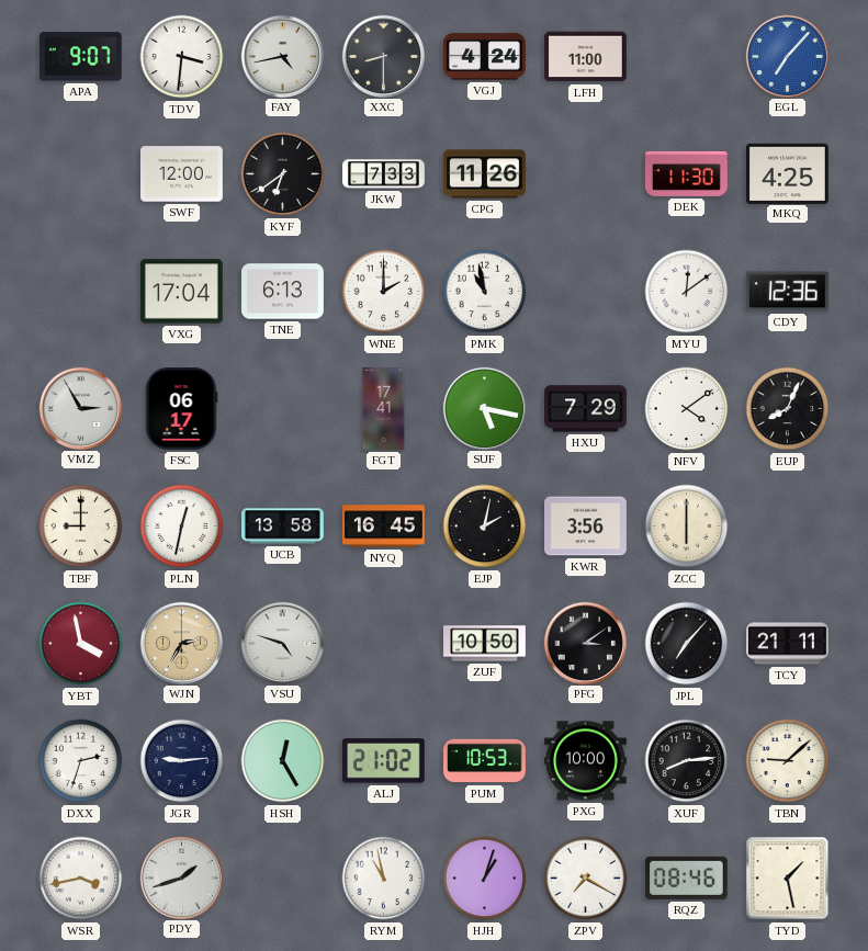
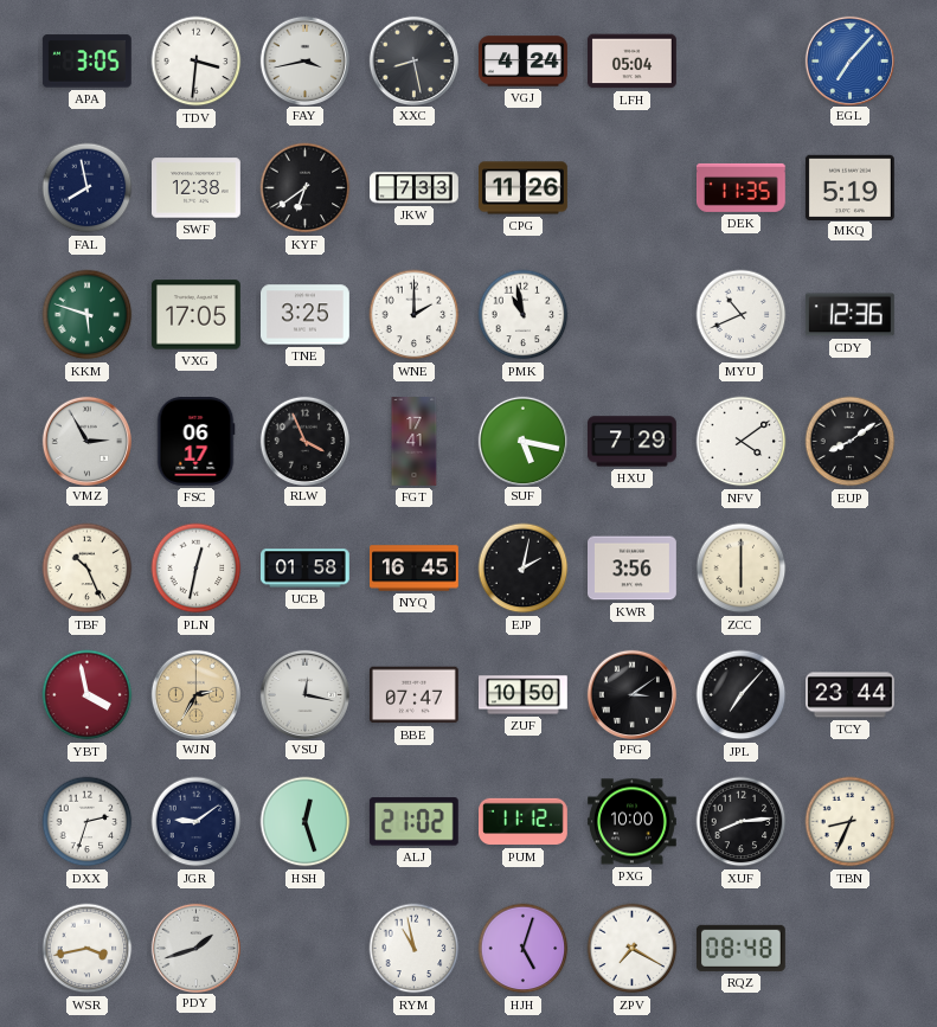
APA: 9:07 -> 3:05
FAY: 4:43 -> 3:43
XXC: 8:30 -> 8:28
LFH: 11:00 -> 05:04
FAL: none -> 7:58
SWF: 12:00 -> 12:38
DEK: 11:30 -> 11:35
MKQ: 4:25 -> 5:19
KKM: none -> 5:48
VXG: 17:04 -> 17:05
TNE: 6:13 -> 3:25
MYU: 12:09 -> 10:41
RLW: none -> 3:56
EUP: 8:04 -> 8:09
TBF: 9:00 -> 10:26
UCB: 13:58 -> 01:58
VSU: 4:48 -> 12:17
BBE: none -> 07:47
TCY: 21:11 -> 23:44
JGR: 9:14 -> 9:09
HSH: 12:25 -> 12:27
PUM: 10:53 -> 11:12
TBN: 9:08 -> 8:34
HJH: 1:03 -> 5:03
RQZ: 08:46 -> 08:48
TYD: 1:28 -> none
